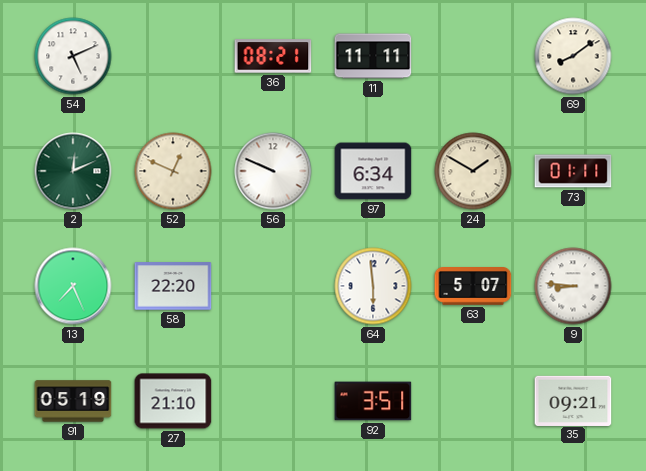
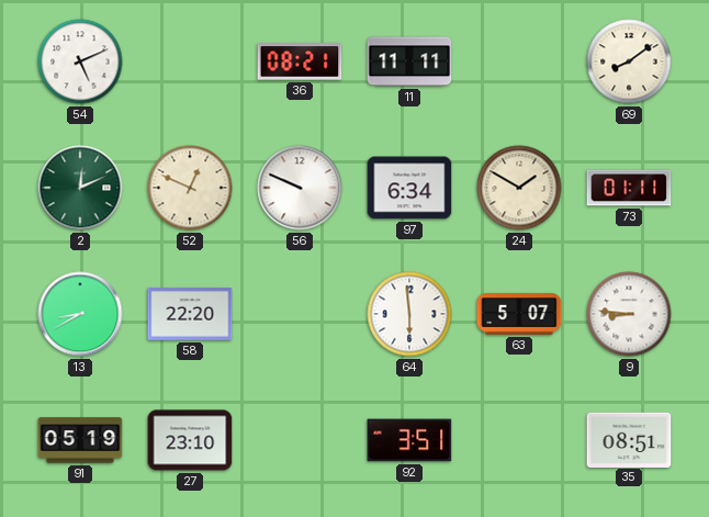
13: 7:26 -> 8:40
27: 21:10 -> 23:10
35: 09:21 -> 08:51
